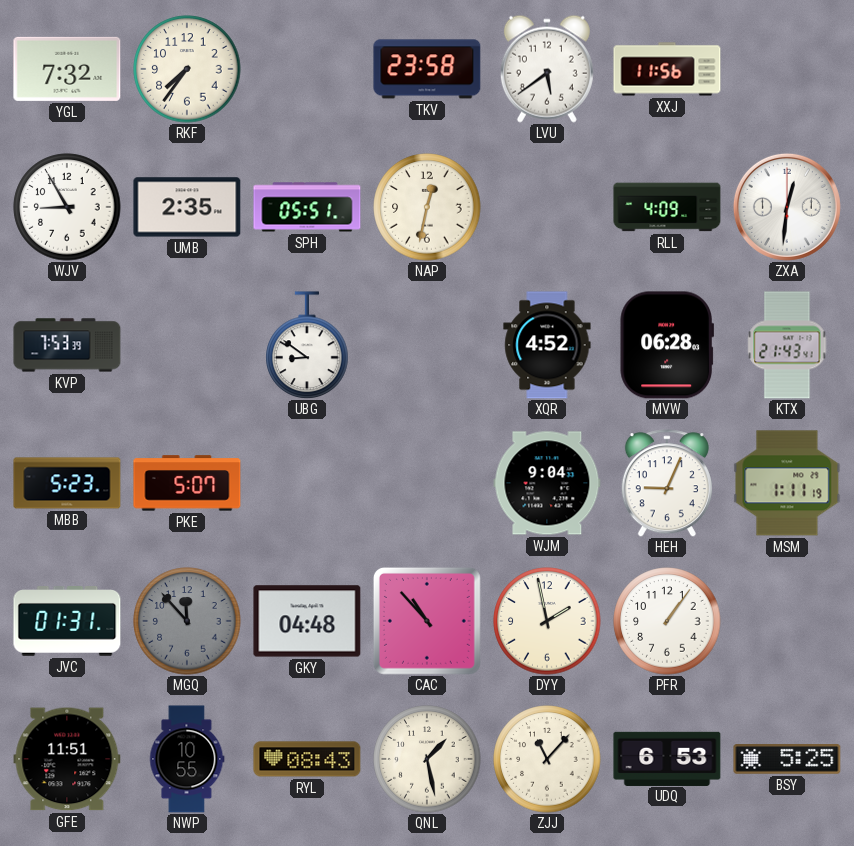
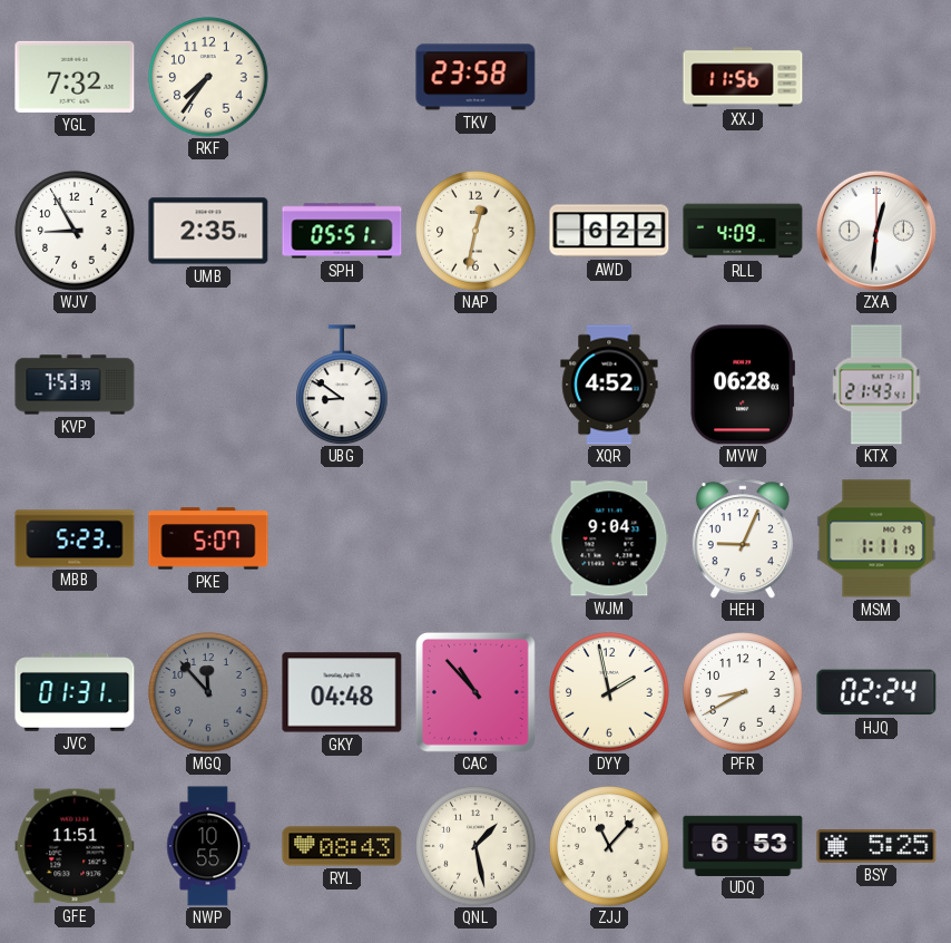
LVU: 5:39 -> none
AWD: none -> 6:22
PFR: 1:06 -> 8:40
HJQ: none -> 02:24
